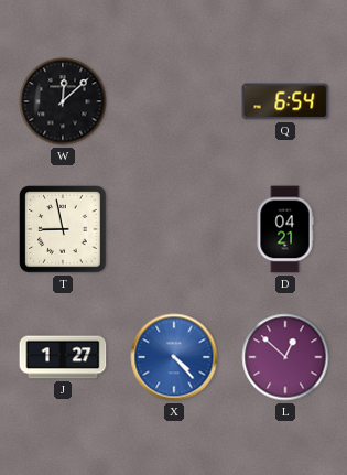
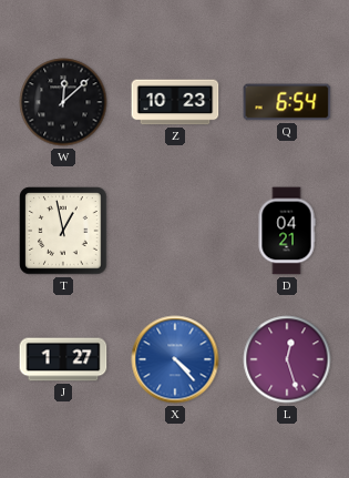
Z: none -> 10:23
T: 8:58 -> 12:58
L: 12:52 -> 12:27
